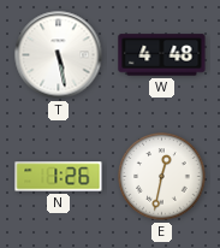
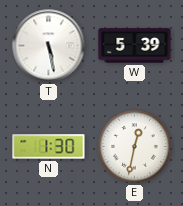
W: 4:48 -> 5:39
N: 1:26 -> 1:30
